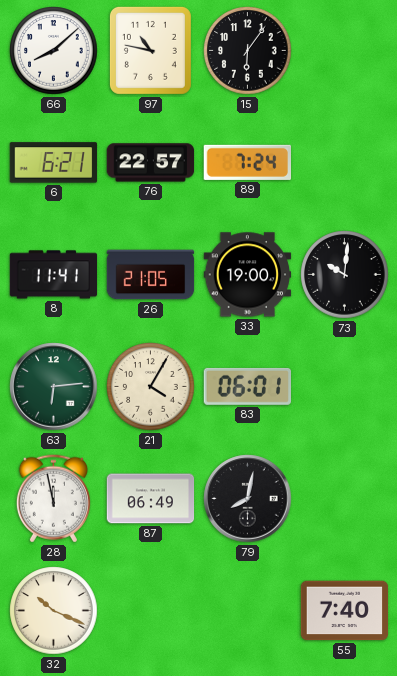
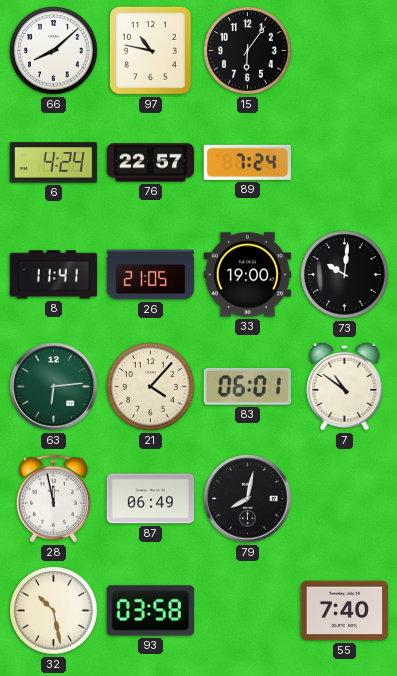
6: 6:21 -> 4:24
21: 4:05 -> 4:07
7: none -> 10:51
32: 10:19 -> 10:28
93: none -> 03:58
